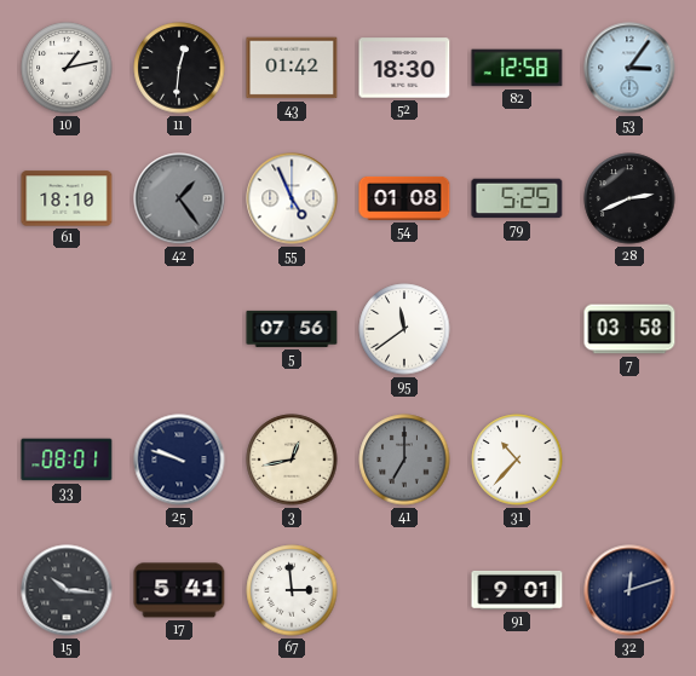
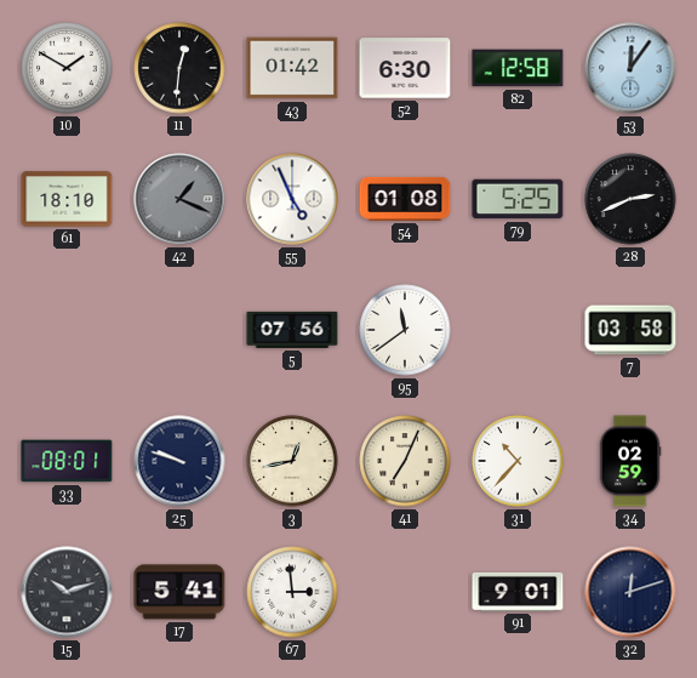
10: 1:13 -> 1:50
52: 18:30 -> 6:30
53: 3:06 -> 12:06
42: 1:24 -> 1:19
41: 7:00 -> 7:04
41 dial: grey -> cream
34: none -> 02:59
15: 10:16 -> 10:12
